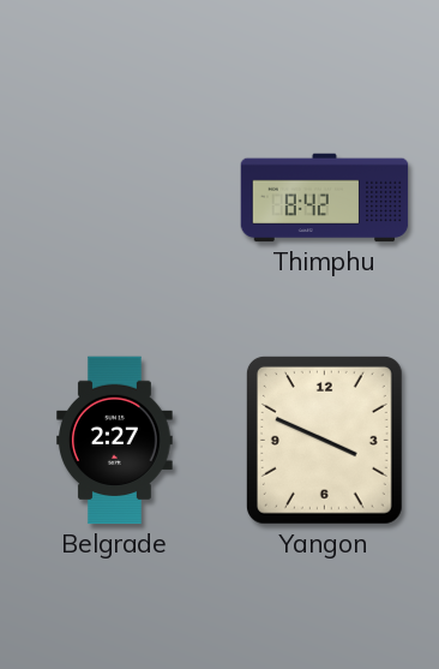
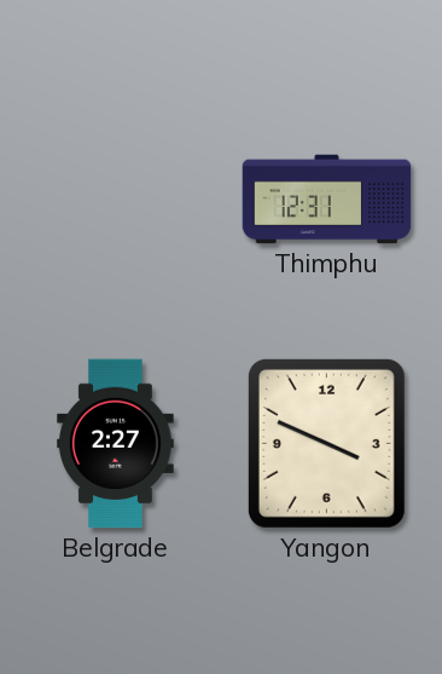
Thimphu: 8:42 -> 12:31
